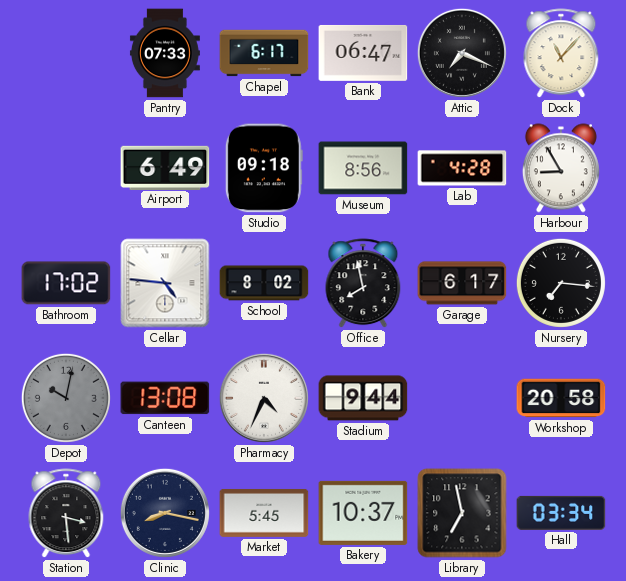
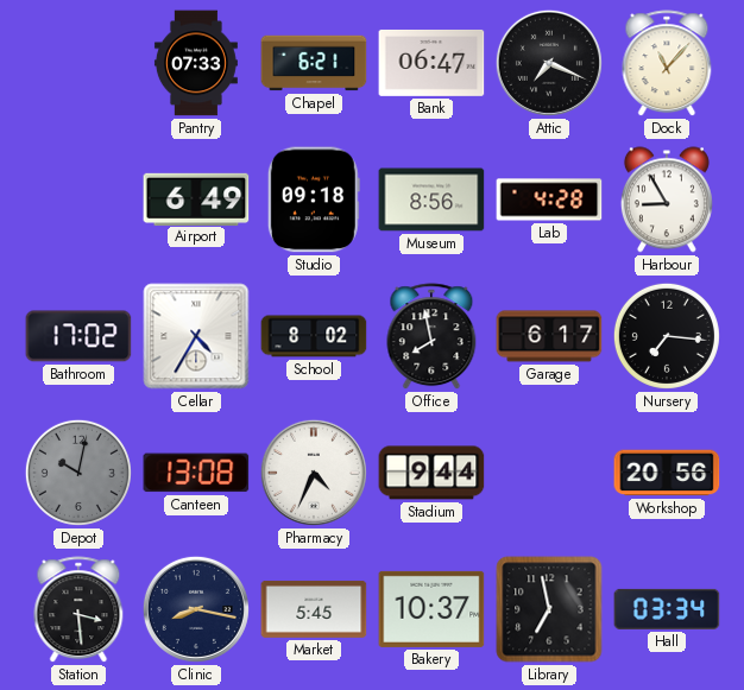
Chapel: 6:17 -> 6:21
Cellar: 4:46 -> 4:35
Workshop: 20:58 -> 20:56
